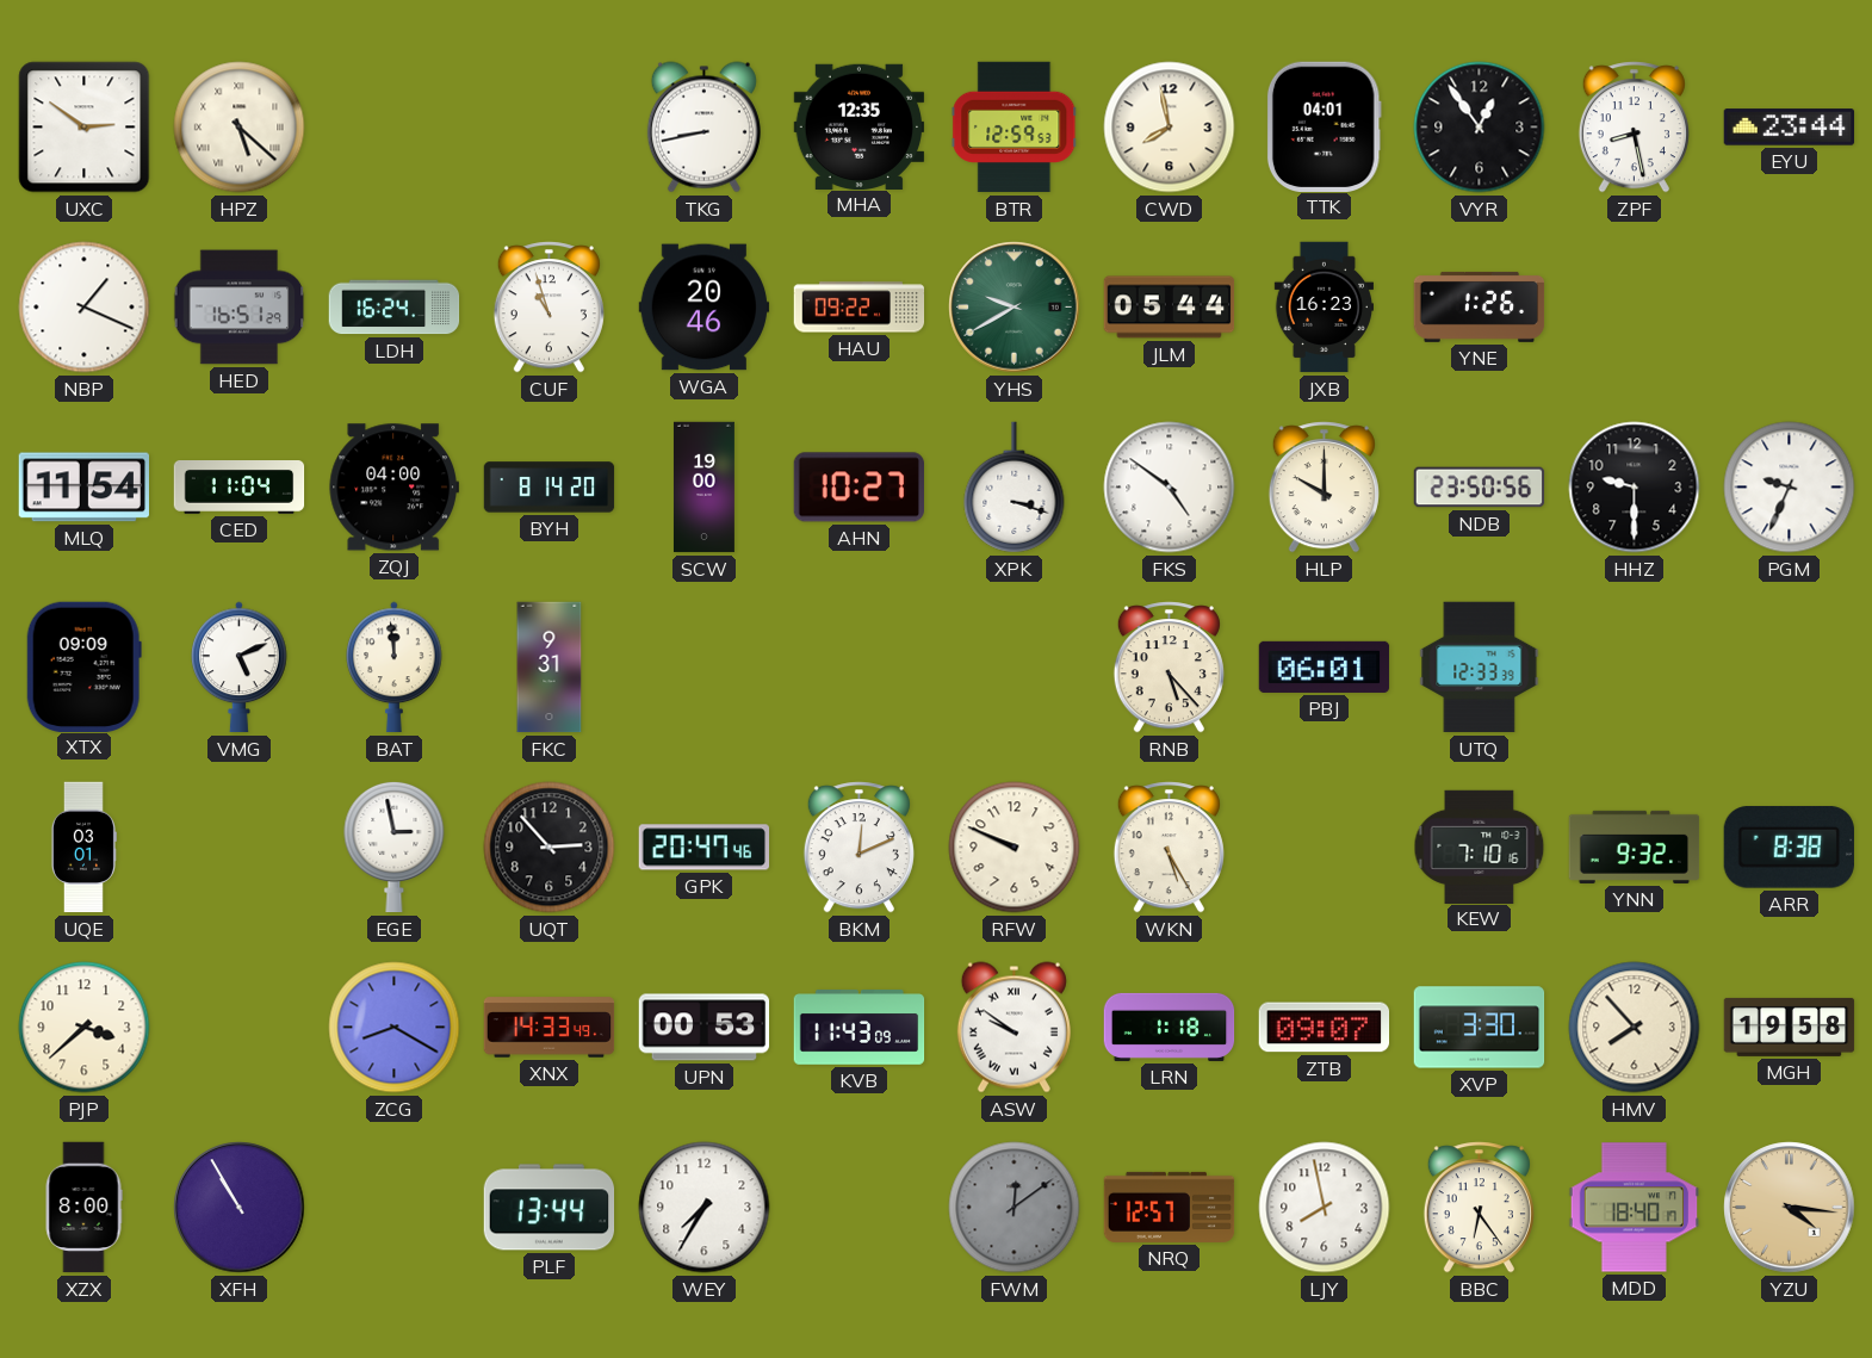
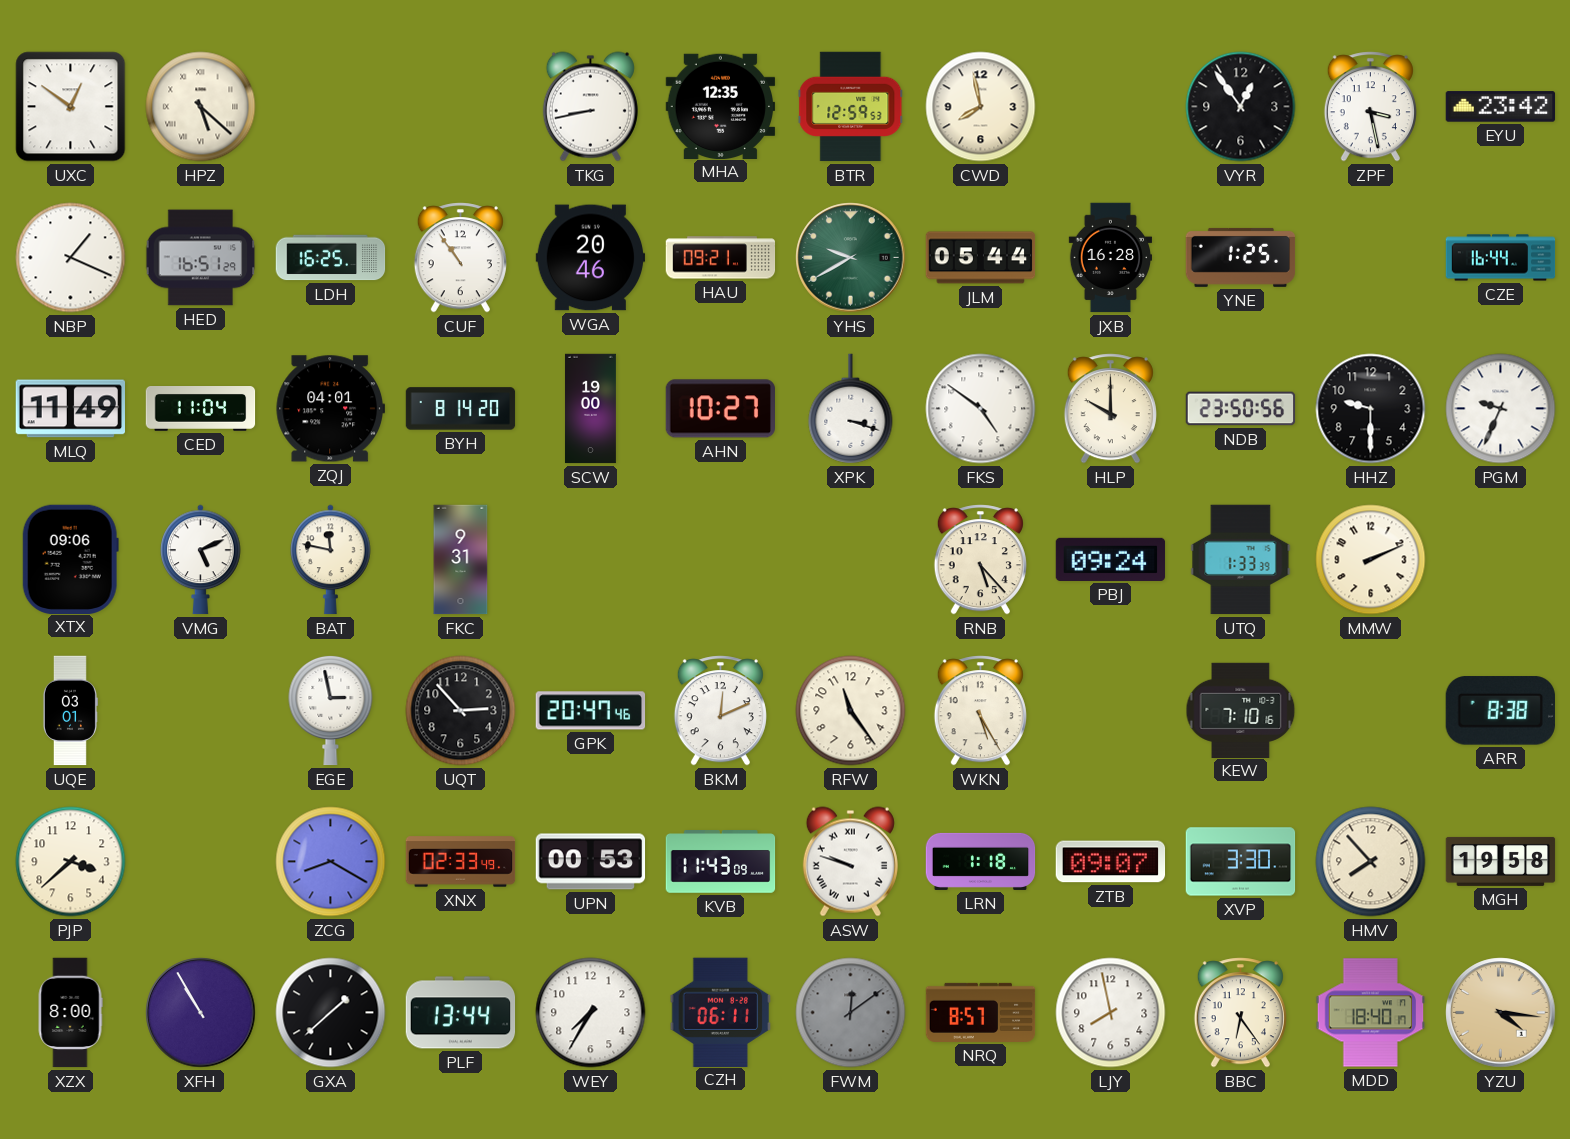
UXC: 2:51 -> 12:51
TTK: 04:01 -> none
ZPF: 8:28 -> 3:28
EYU: 23:44 -> 23:42
LDH: 16:24 -> 16:25
CUF: 10:57 -> 10:54
HAU: 09:22 -> 09:21
JXB: 16:23 -> 16:28
YNE: 1:26 -> 1:25
CZE: none -> 16:44
MLQ: 11:54 -> 11:49
ZQJ: 04:00 -> 04:01
XTX: 09:09 -> 09:06
BAT: 11:59 -> 11:47
PBJ: 06:01 -> 09:24
UTQ: 12:33 -> 1:33
MMW: none -> 2:11
RFW: 9:49 -> 11:24
YNN: 9:32 -> none
XNX: 14:33 -> 02:33
ASW: 9:51 -> 9:48
GXA: none -> 1:38
CZH: none -> 06:11
NRQ: 12:57 -> 8:57
